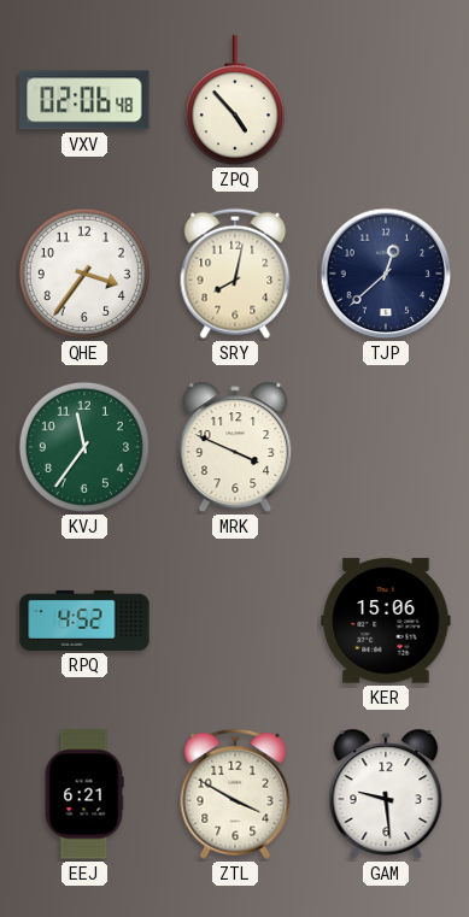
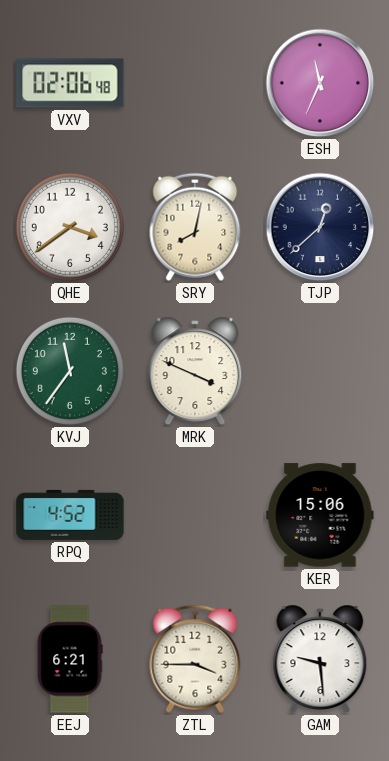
ZPQ: 4:53 -> none
ESH: none -> 11:34
QHE: 3:36 -> 3:39
ZTL: 3:50 -> 3:45
